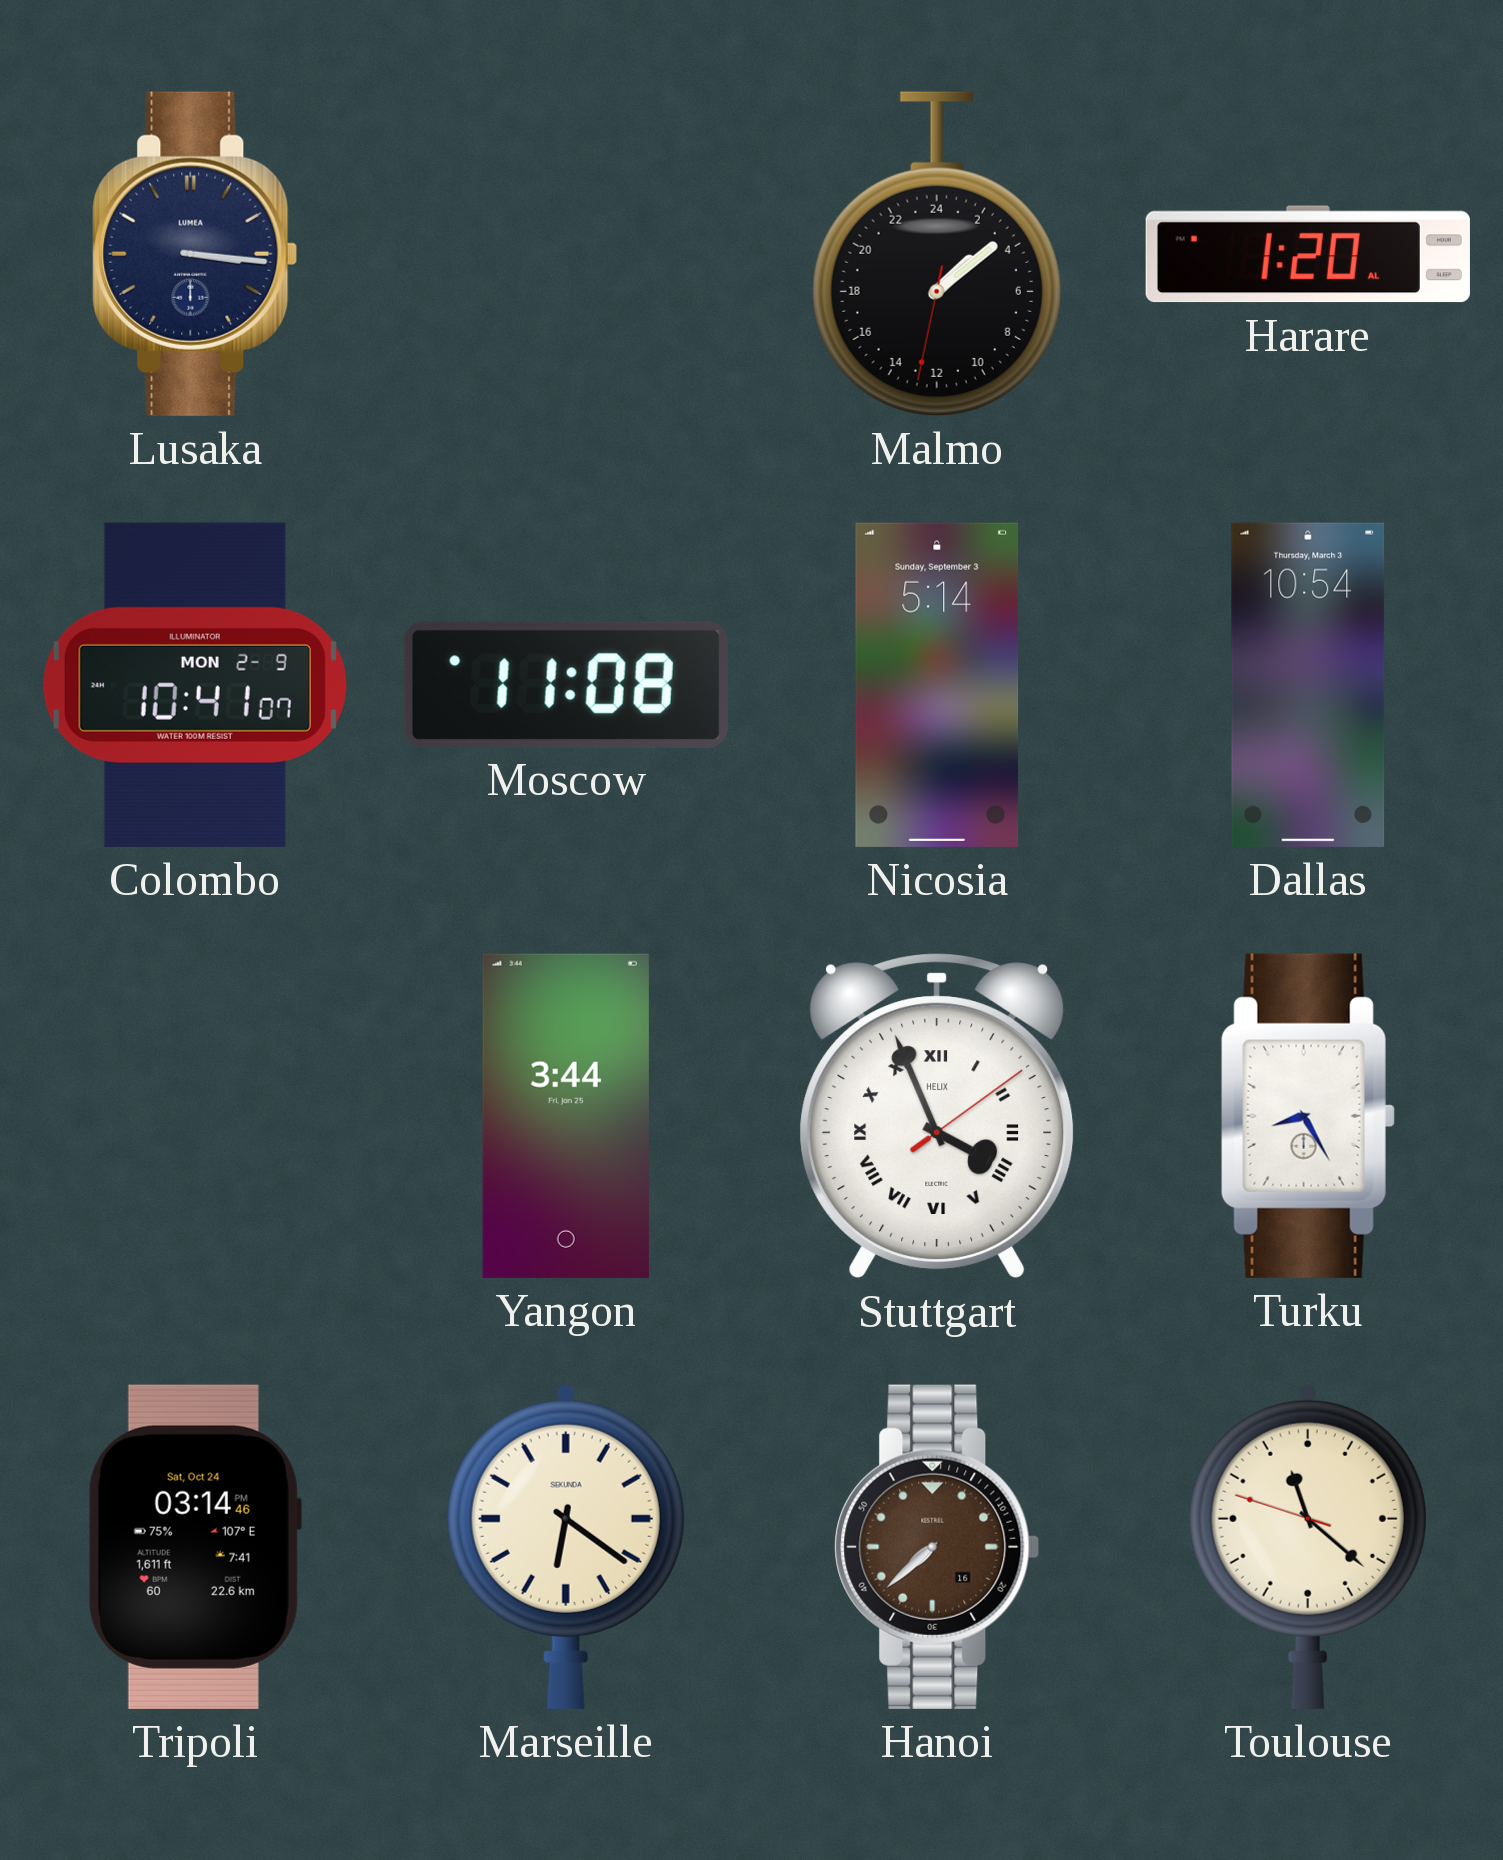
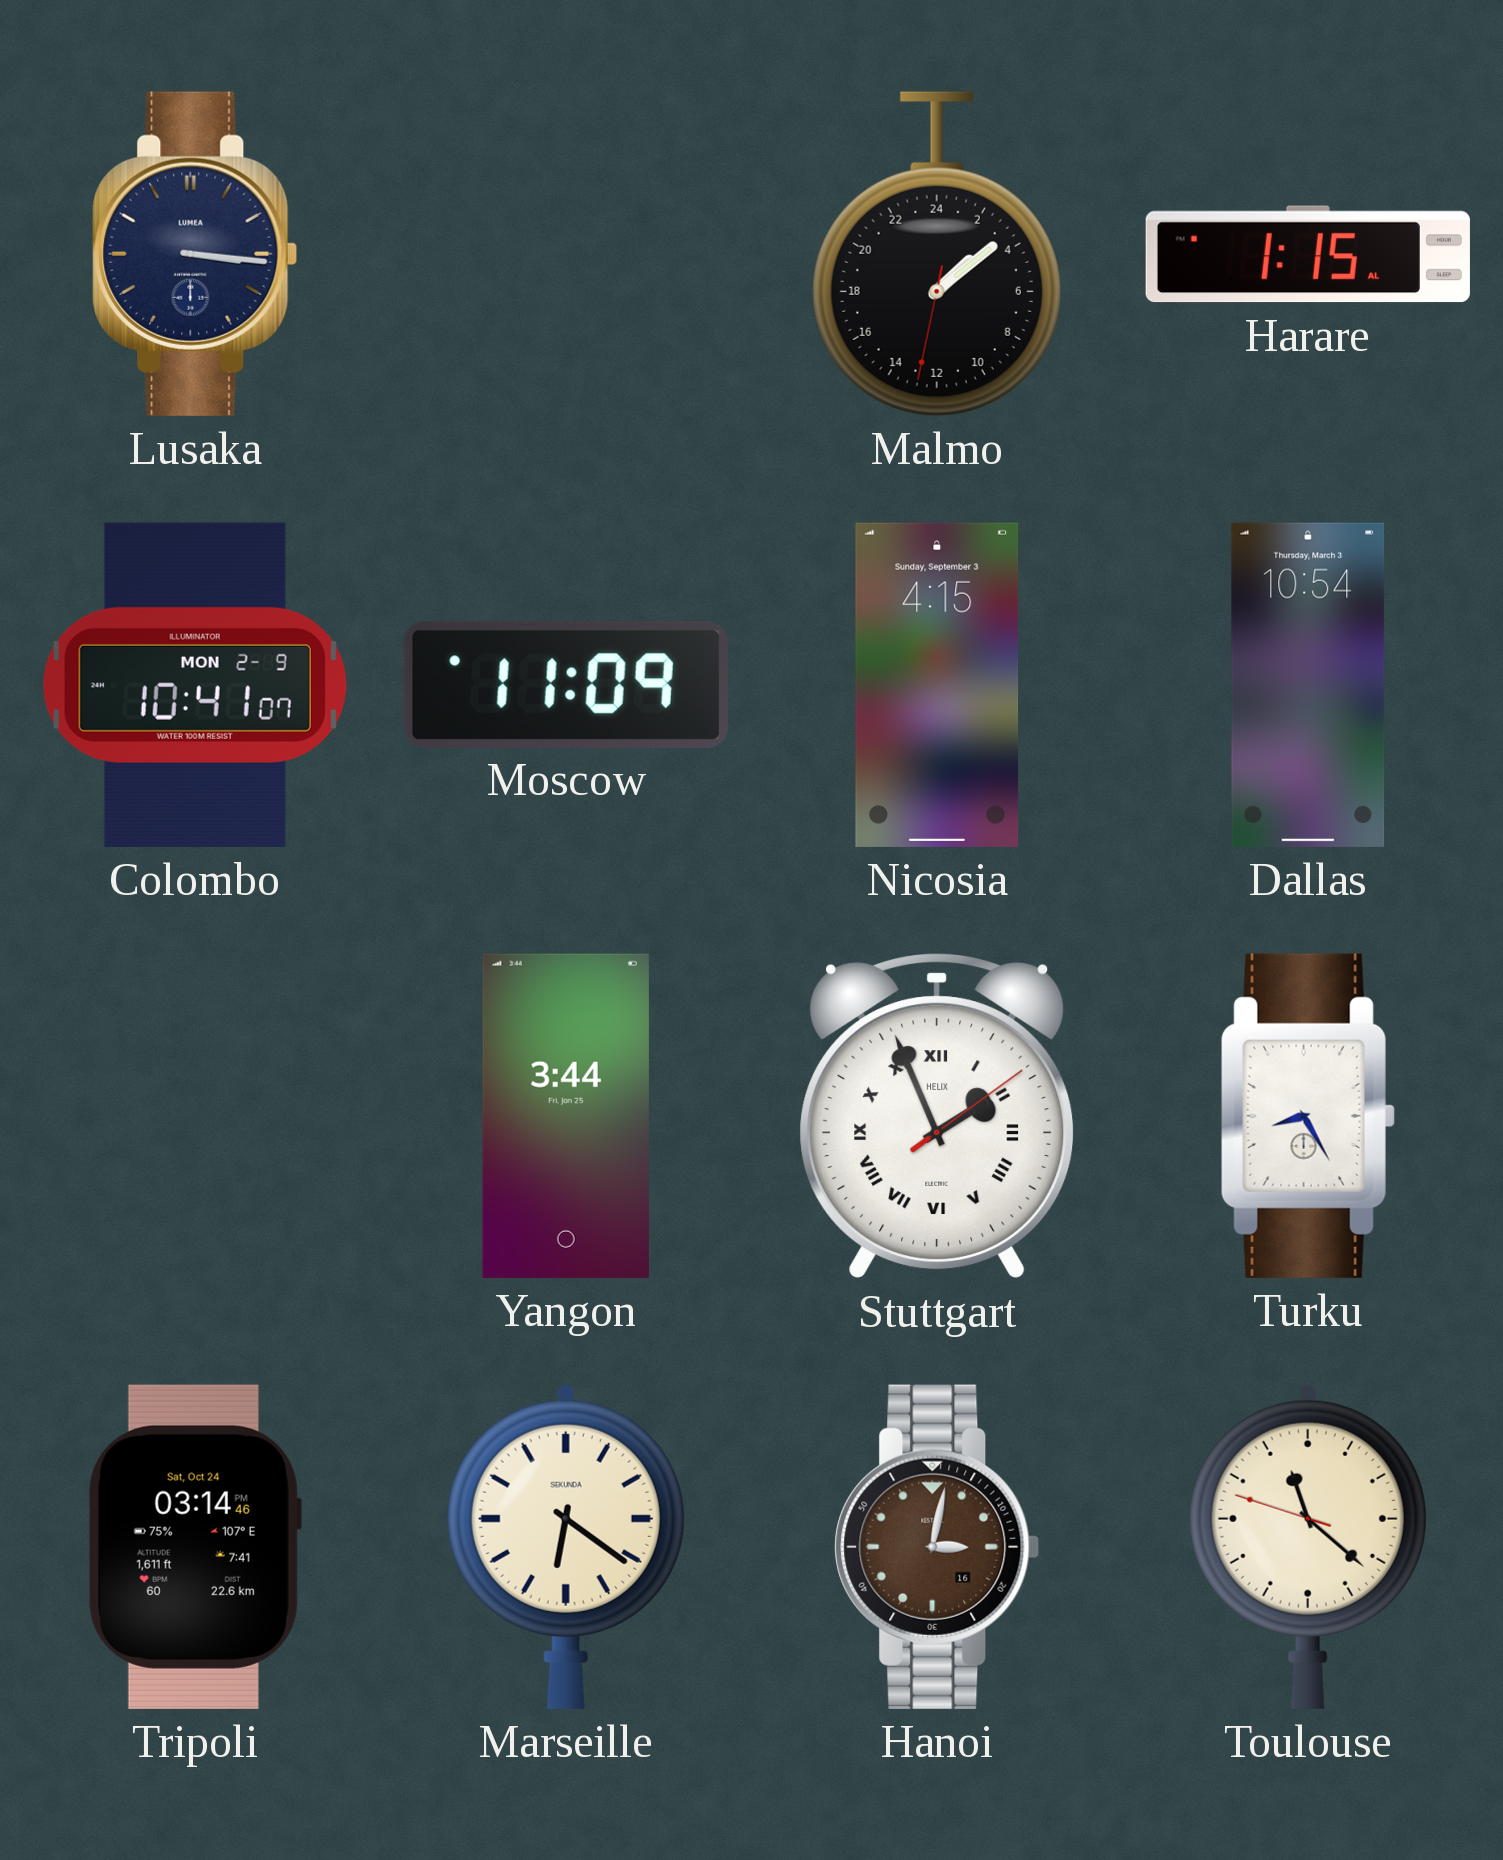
Harare: 1:20 -> 1:15
Moscow: 11:08 -> 11:09
Nicosia: 5:14 -> 4:15
Stuttgart: 3:56 -> 1:56
Hanoi: 7:38 -> 3:02
